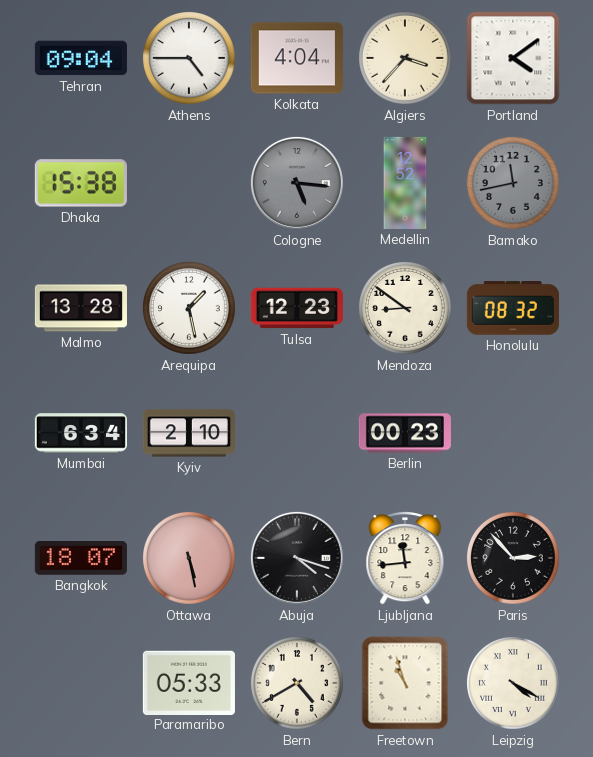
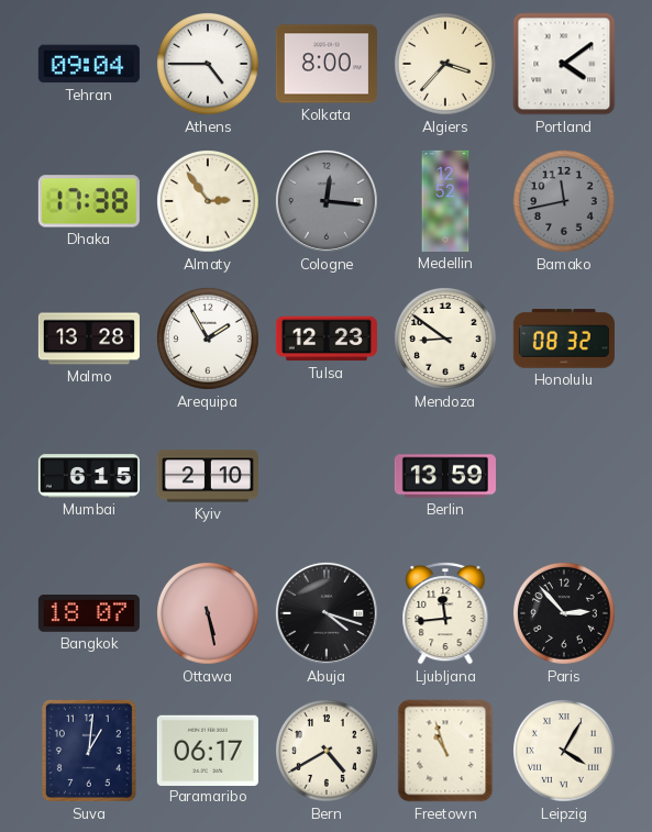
Kolkata: 4:04 -> 8:00
Dhaka: 15:38 -> 17:38
Almaty: none -> 2:54
Cologne: 5:16 -> 12:16
Arequipa: 1:28 -> 1:55
Mumbai: 6:34 -> 6:15
Berlin: 00:23 -> 13:59
Suva: none -> 1:01
Paramaribo: 05:33 -> 06:17
Leipzig: 4:20 -> 4:05
